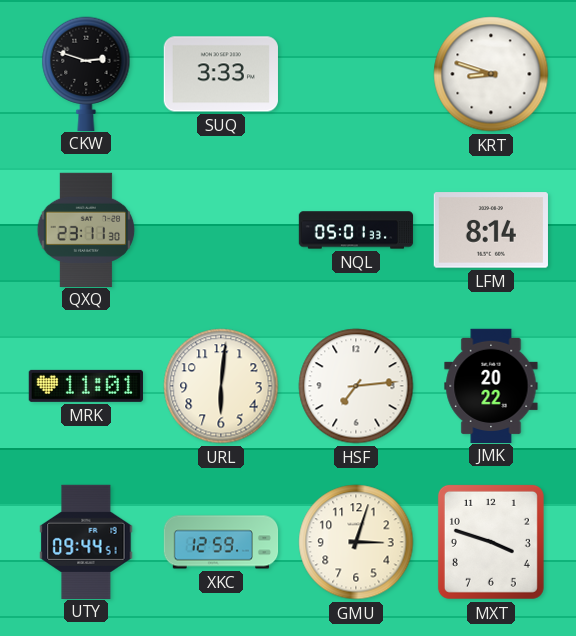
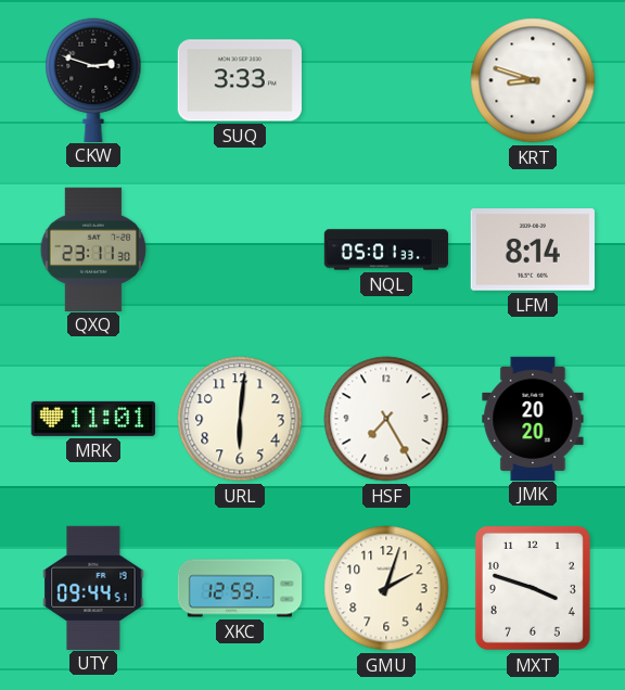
HSF: 7:14 -> 7:25
JMK: 20:22 -> 20:20
GMU: 3:03 -> 2:03
